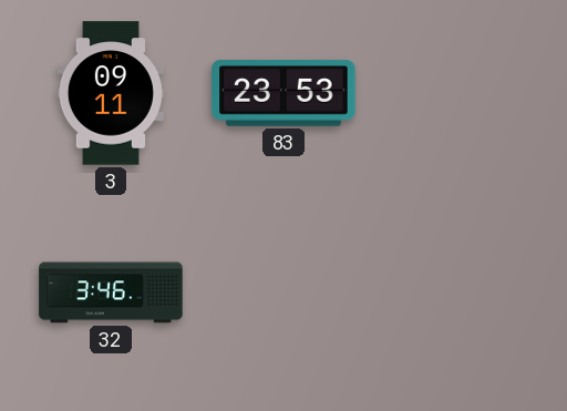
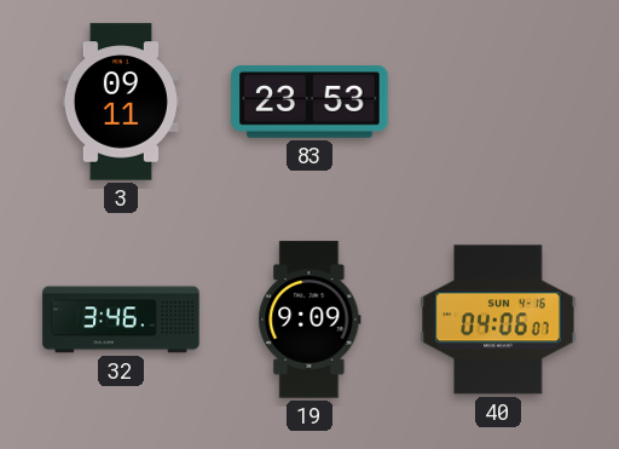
19: none -> 9:09
40: none -> 04:06
